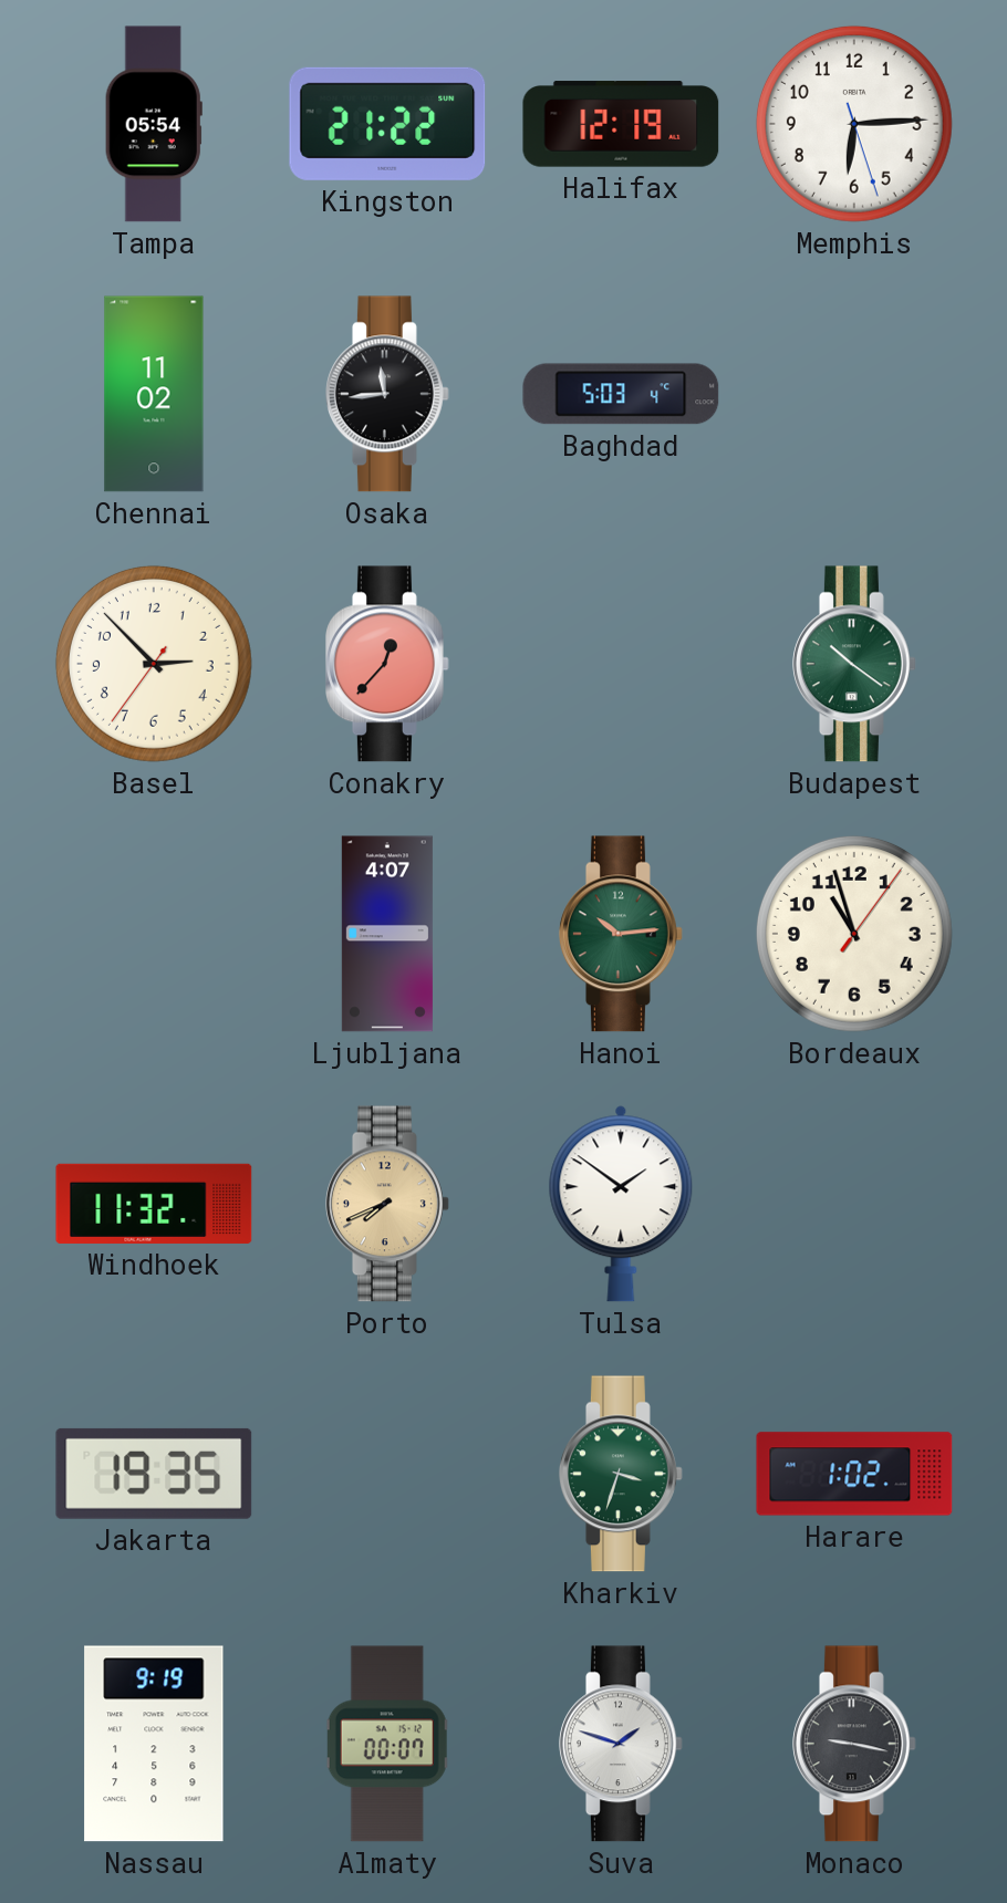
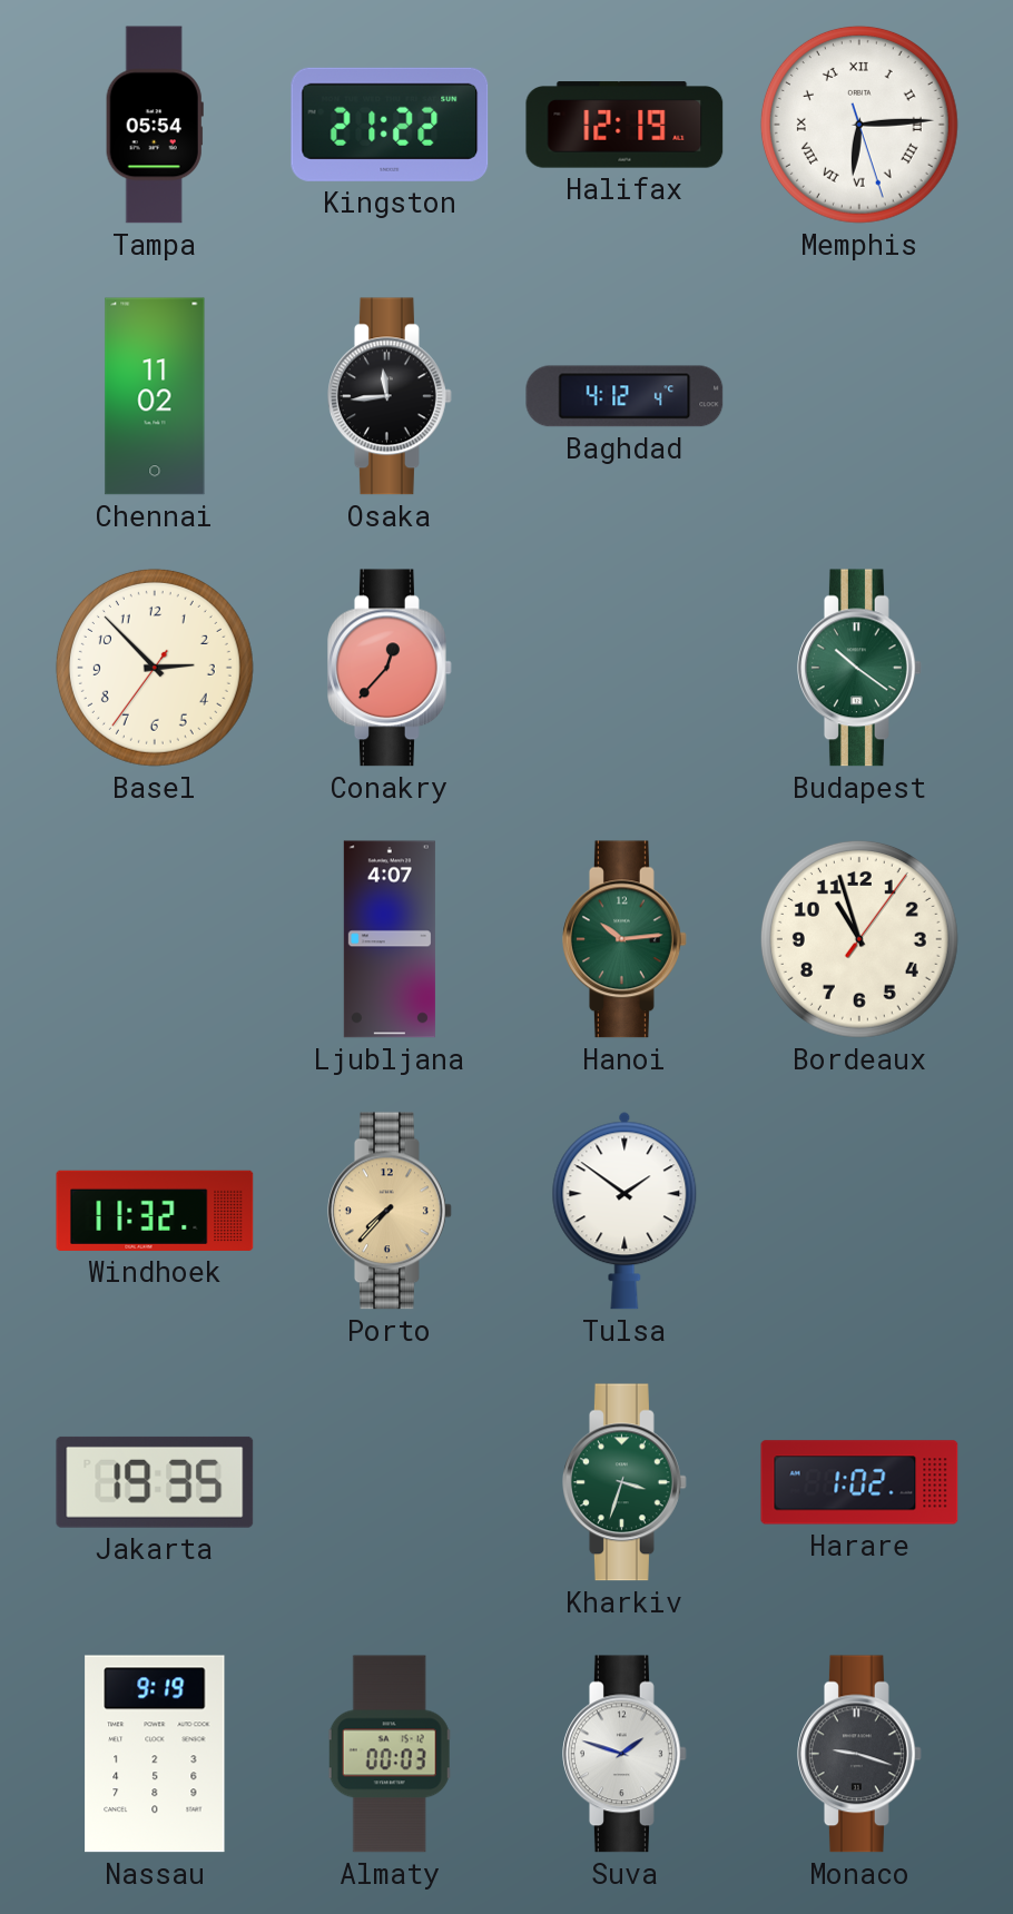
Memphis numerals: Arabic -> Roman
Baghdad: 5:03 -> 4:12
Porto: 7:41 -> 7:37
Almaty: 00:07 -> 00:03
Monaco: 9:17 -> 9:18
